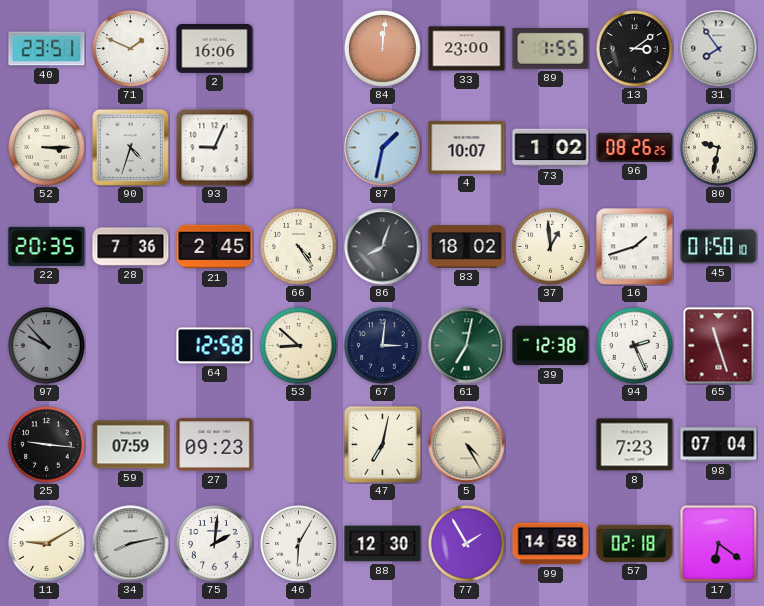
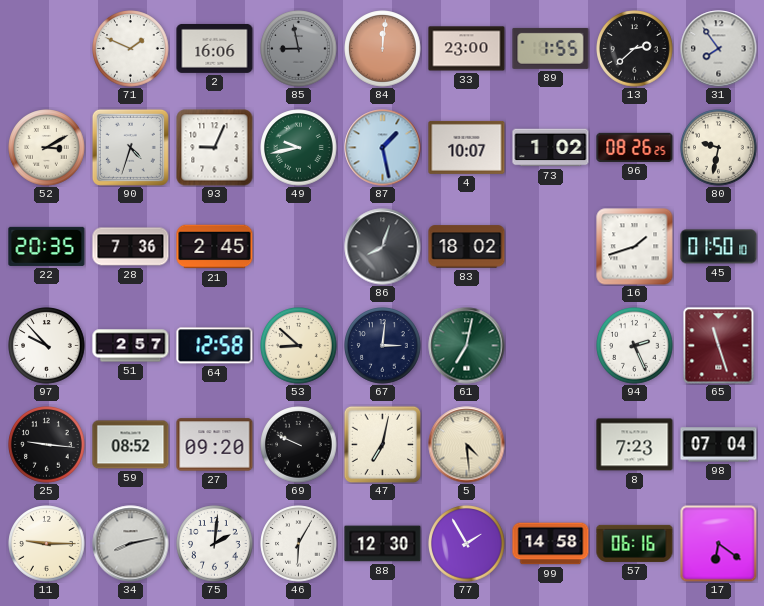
40: 23:51 -> none
85: none -> 8:58
13: 3:09 -> 2:38
52: 3:15 -> 3:10
49: none -> 9:43
87: 1:32 -> 1:28
66: 4:24 -> none
37: 12:59 -> none
97 dial: grey -> white
51: none -> 2:57
39: 12:38 -> none
59: 07:59 -> 08:52
27: 09:23 -> 09:20
69: none -> 9:49
5: 4:25 -> 4:29
11: 9:10 -> 9:15
57: 02:18 -> 06:16
